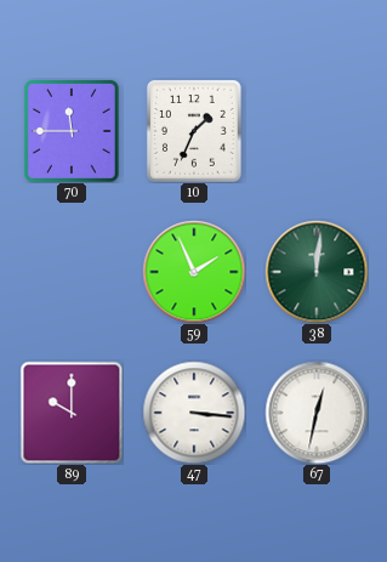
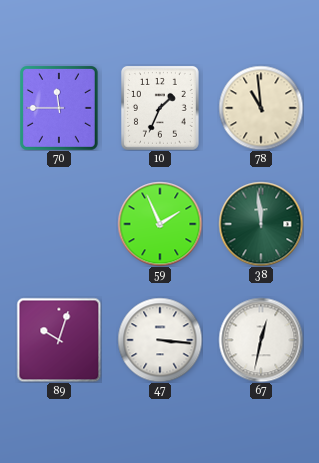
78: none -> 10:59
38: 12:01 -> 11:59
89: 10:00 -> 10:03
